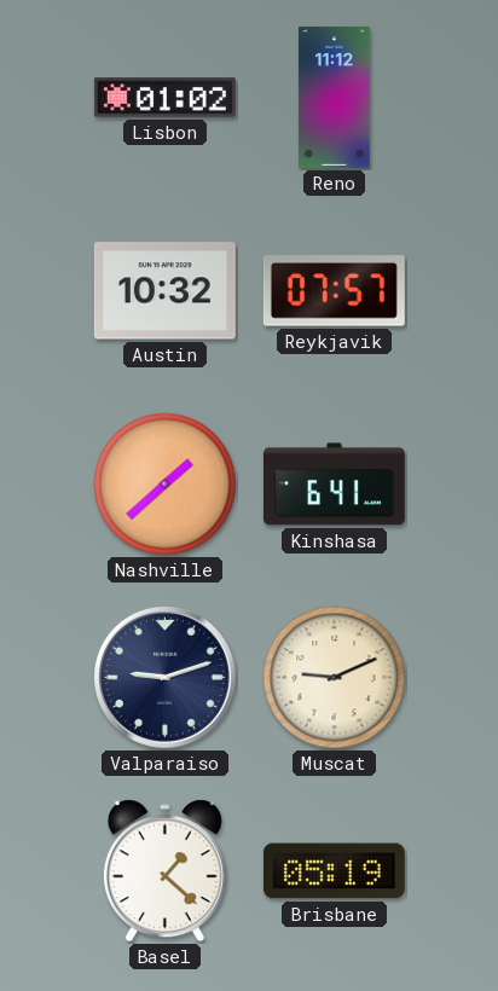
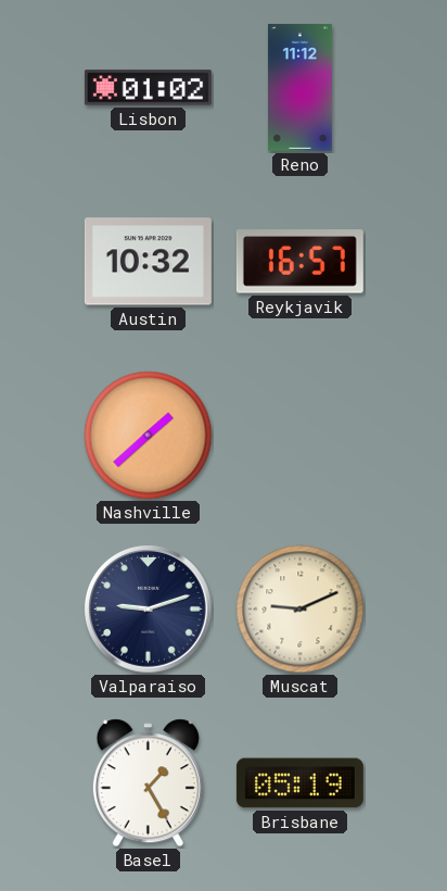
Reykjavik: 07:57 -> 16:57
Kinshasa: 6:41 -> none
Basel: 1:22 -> 1:25
